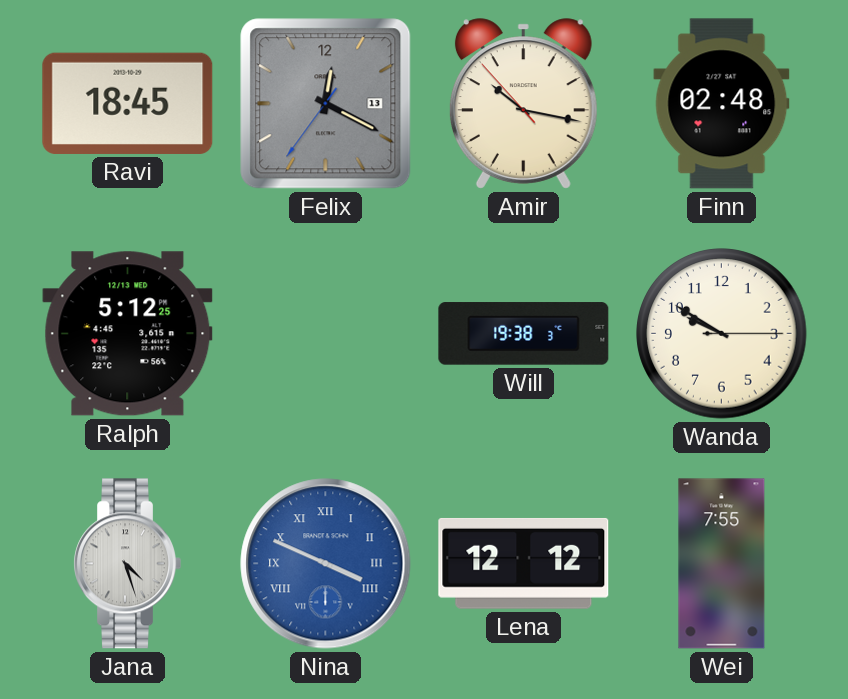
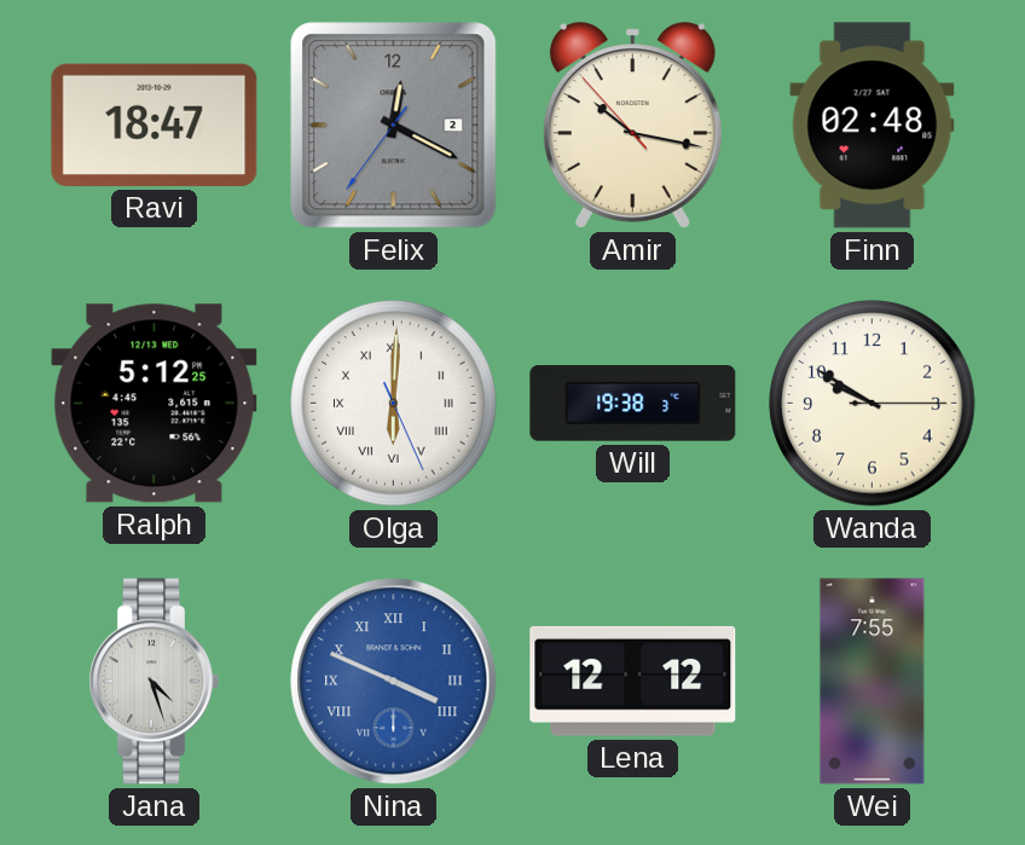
Ravi: 18:45 -> 18:47
Felix date: 13 -> 2
Olga: none -> 6:00
